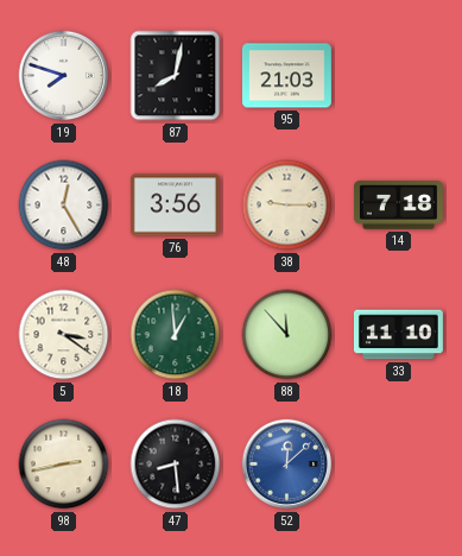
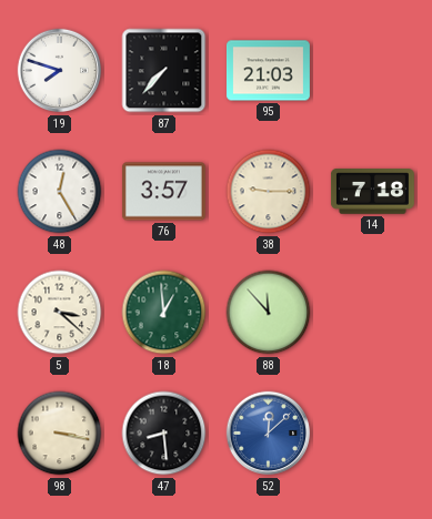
87: 8:02 -> 7:37
76: 3:56 -> 3:57
5: 3:21 -> 3:22
33: 11:10 -> none
98: 2:43 -> 3:17
